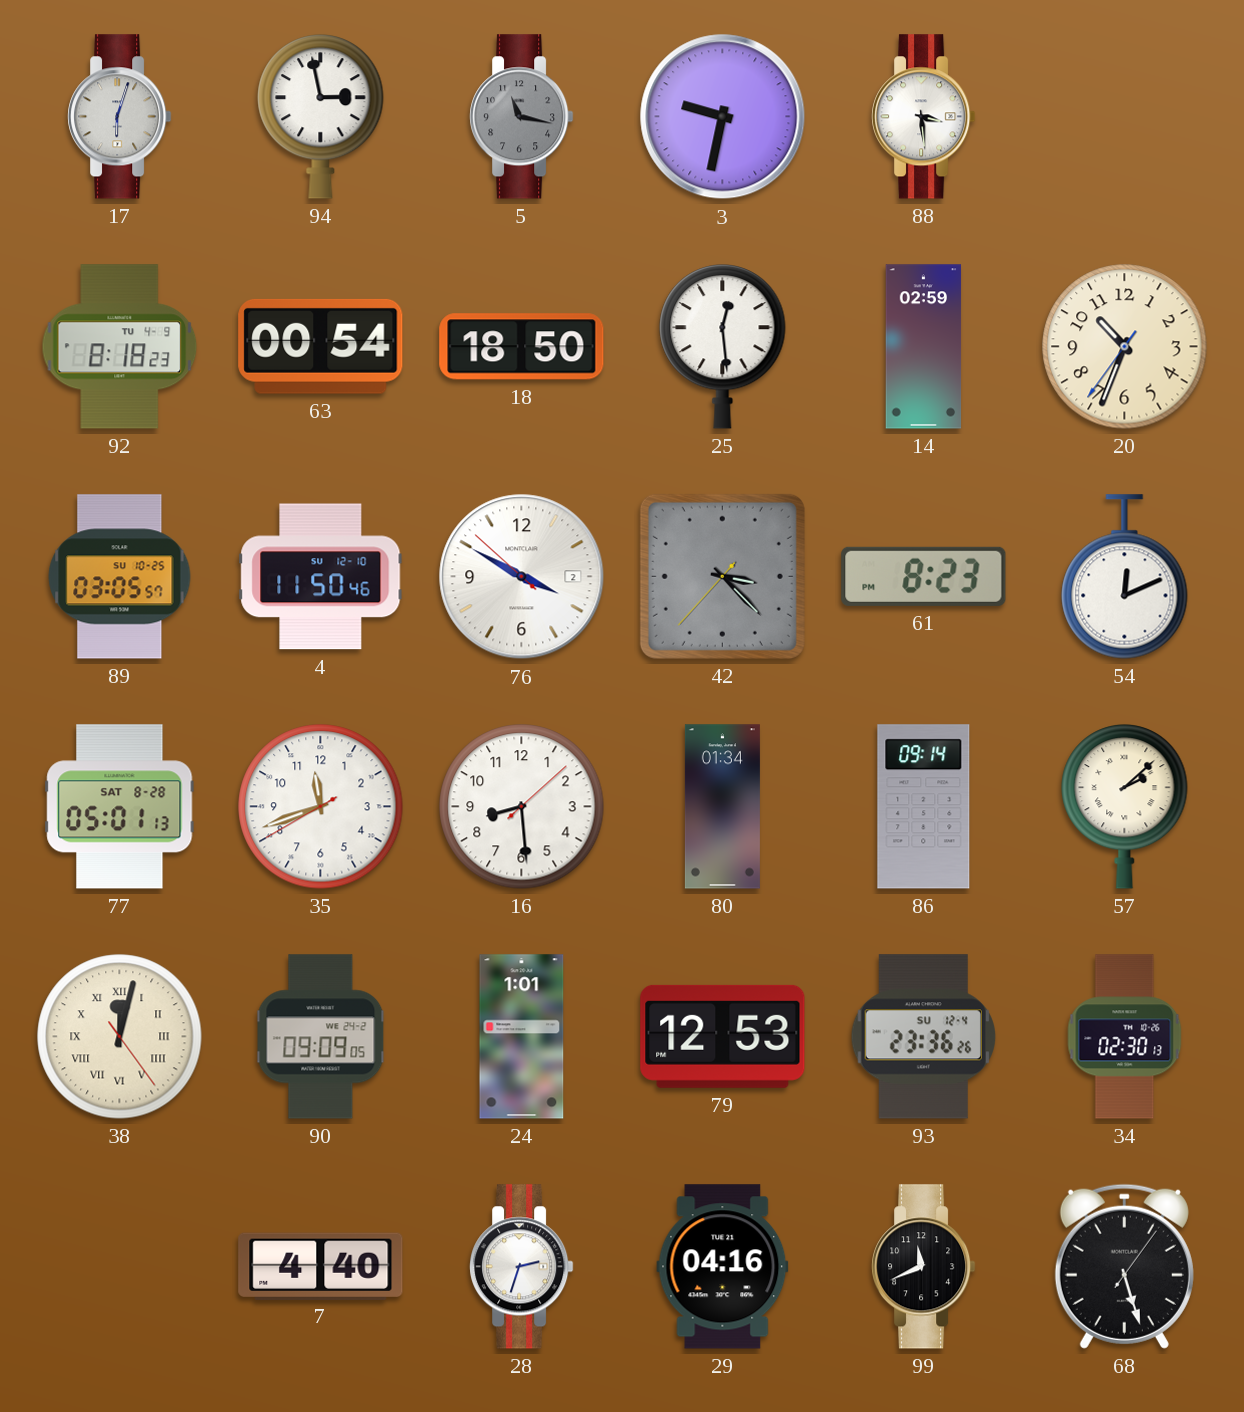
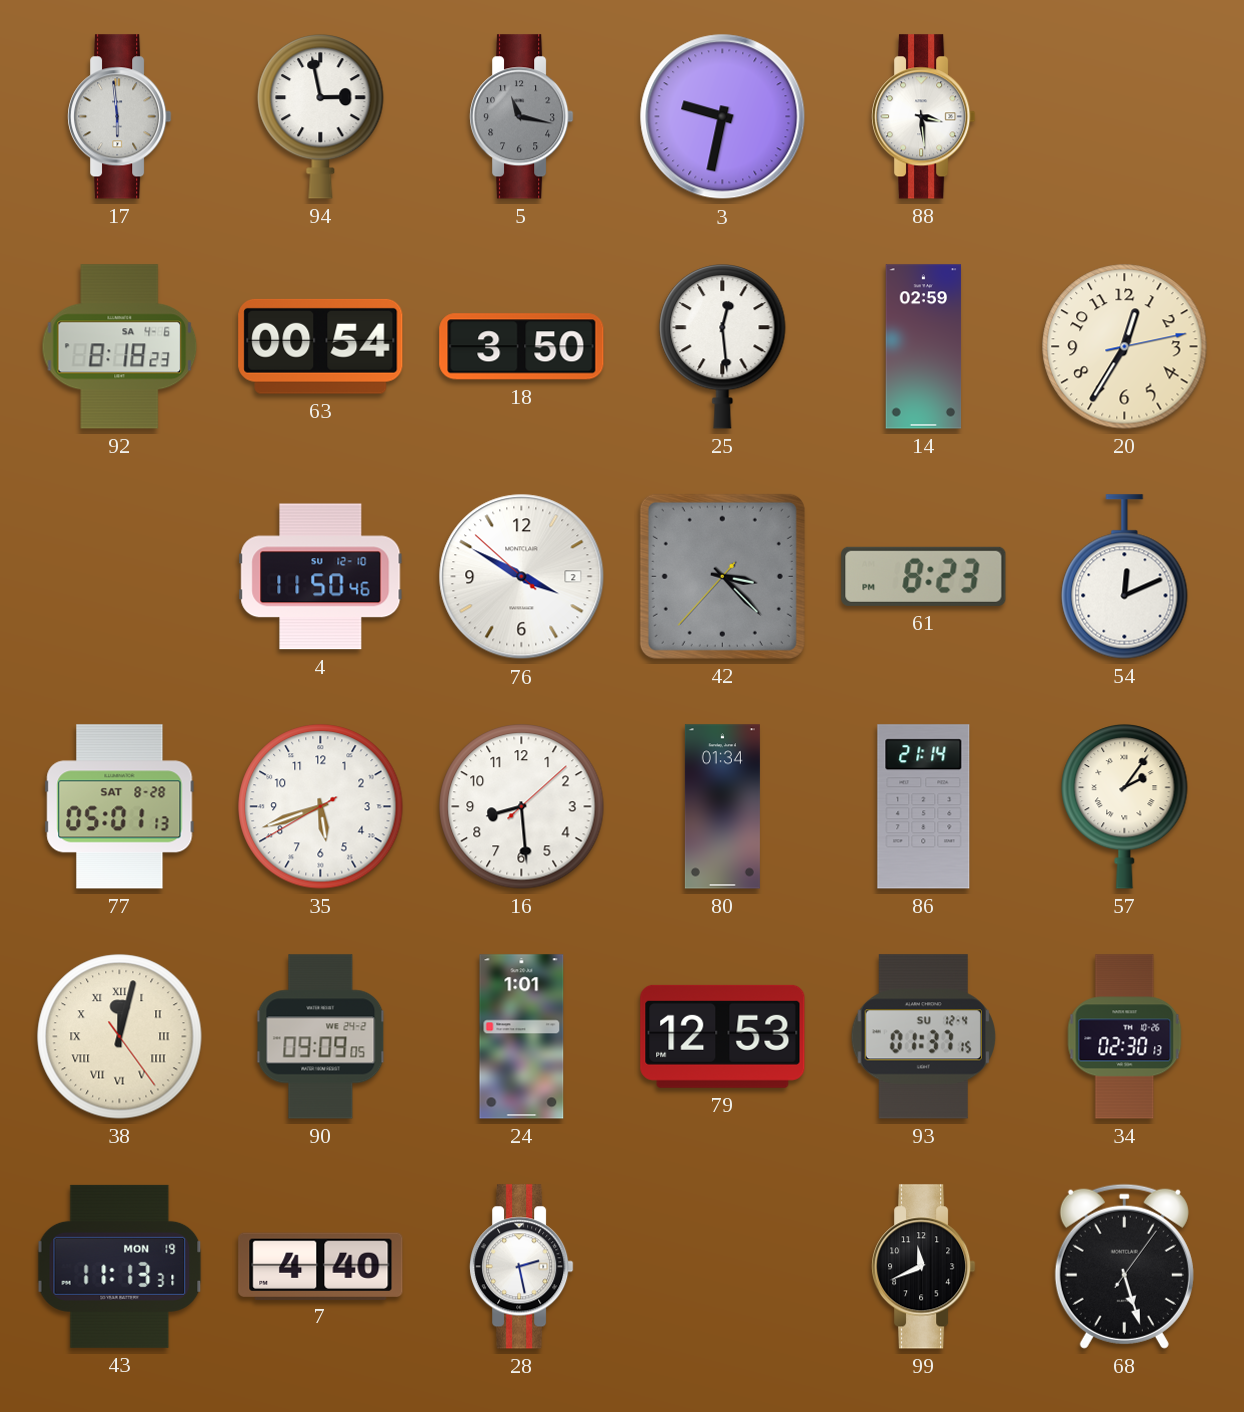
17: 6:03 -> 5:59
92 date: TU 4-9 -> SA 4-6
18: 18:50 -> 3:50
20: 10:33 -> 12:35
89: 03:05 -> none
35: 11:41 -> 5:41
86: 09:14 -> 21:14
57: 2:08 -> 2:06
93: 23:36 -> 01:37
43: none -> 11:13
28: 2:33 -> 2:28
29: 04:16 -> none
